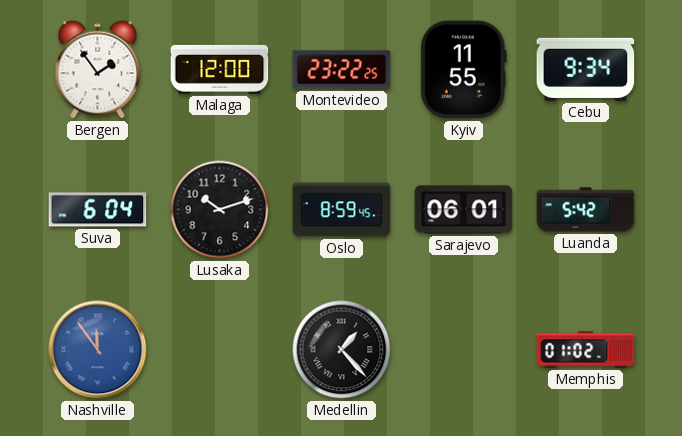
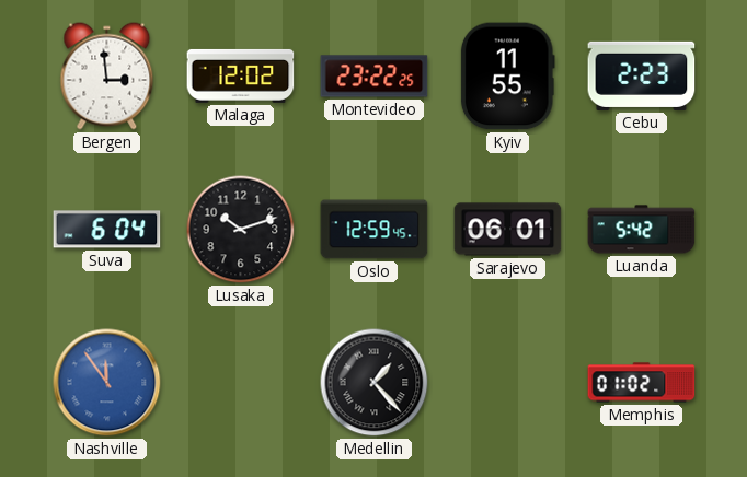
Bergen: 1:54 -> 2:59
Malaga: 12:00 -> 12:02
Cebu: 9:34 -> 2:23
Oslo: 8:59 -> 12:59
